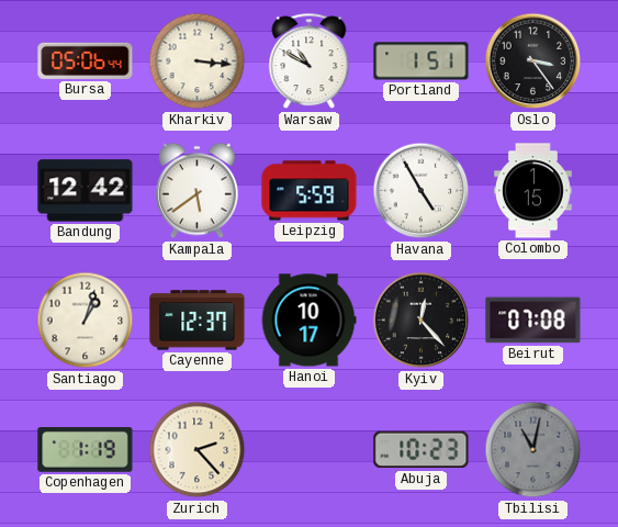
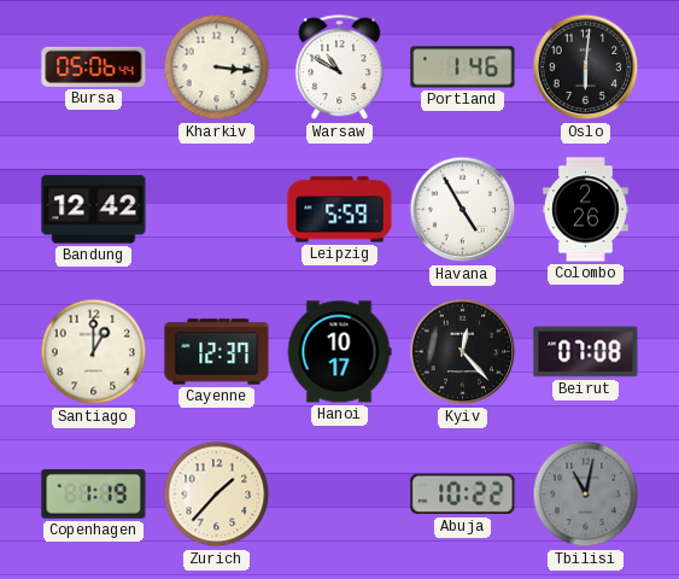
Portland: 1:51 -> 1:46
Oslo: 3:24 -> 6:01
Kampala: 5:39 -> none
Colombo: 1:15 -> 2:26
Santiago: 1:03 -> 1:00
Zurich: 2:23 -> 1:37
Abuja: 10:23 -> 10:22
